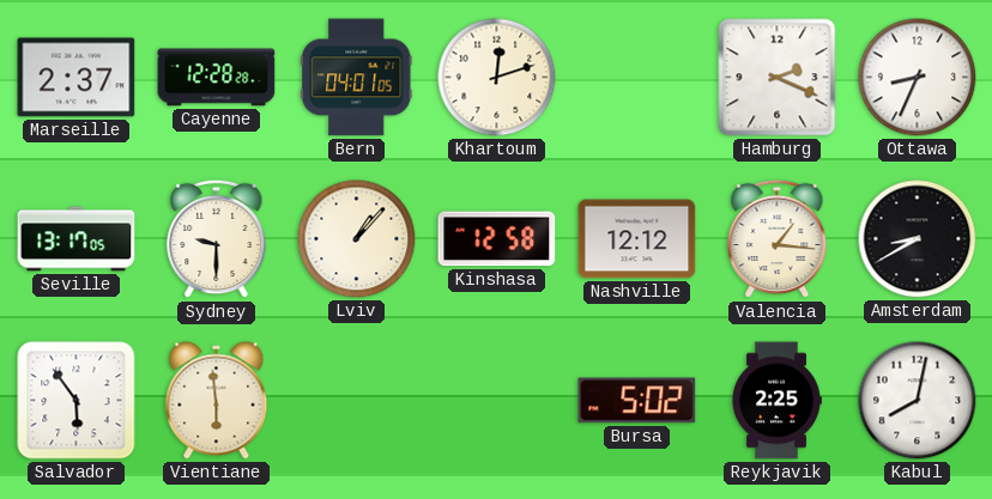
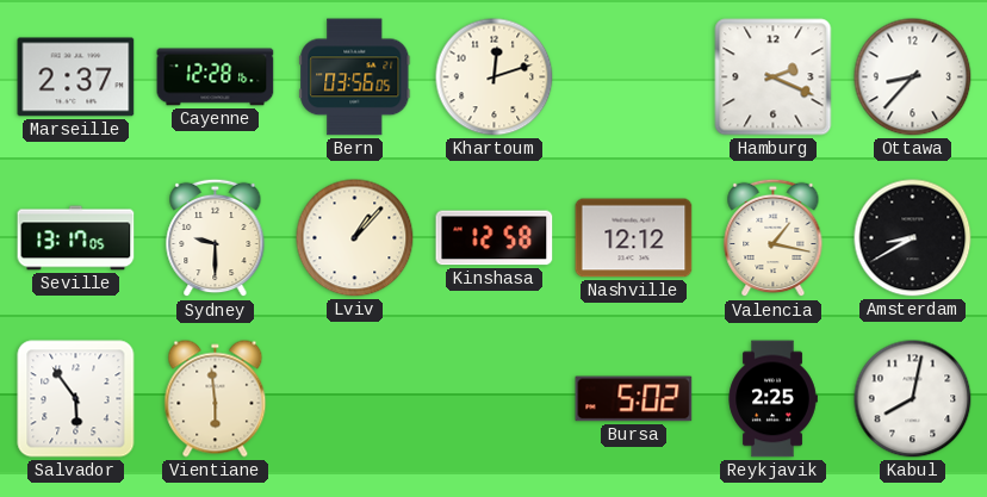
Cayenne: 12:28:28 -> 12:28:16
Bern: 04:01 -> 03:56
Ottawa: 8:34 -> 8:37
Valencia: 1:16 -> 1:17
